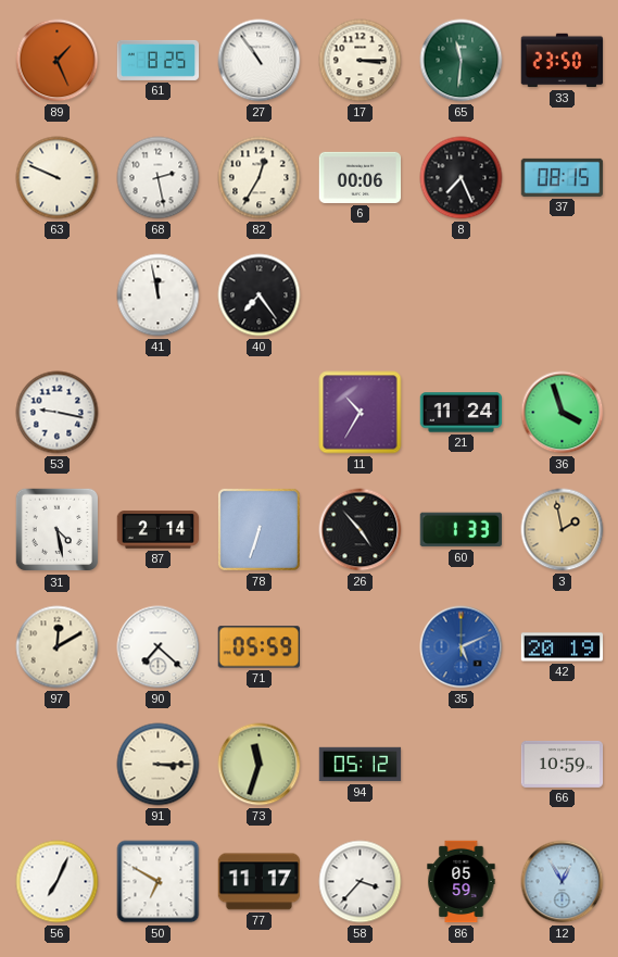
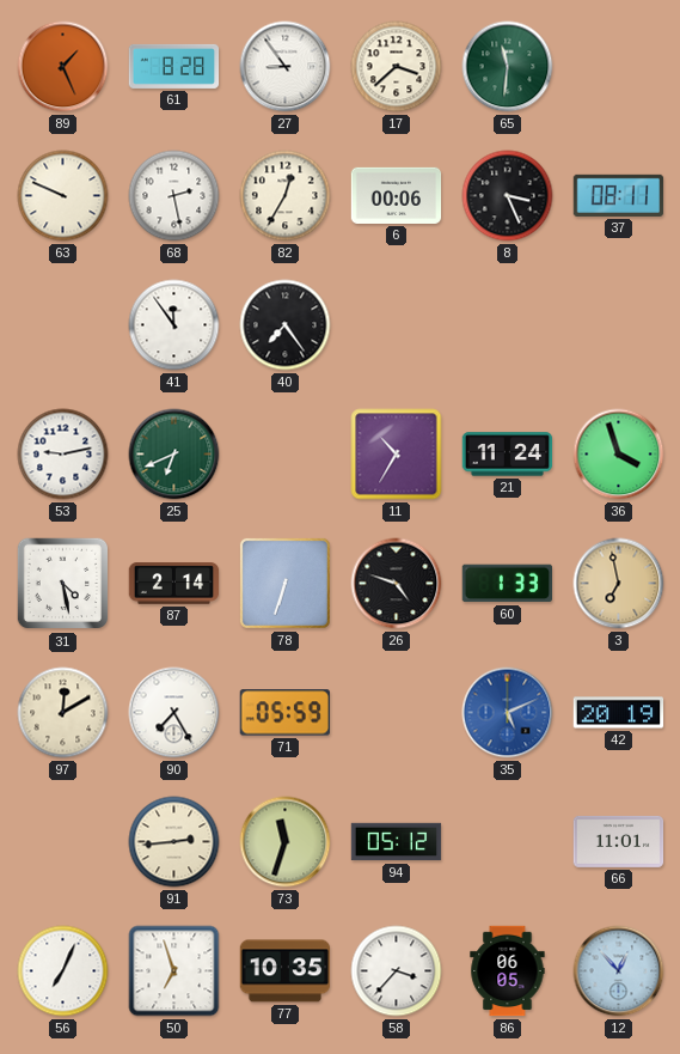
61: 8:25 -> 8:28
27: 10:54 -> 8:54
17: 3:15 -> 3:38
33: 23:50 -> none
8: 7:26 -> 3:26
37: 08:15 -> 08:11
41: 11:58 -> 11:54
53: 9:17 -> 9:13
25: none -> 6:41
26: 4:53 -> 4:48
3: 1:58 -> 6:58
90: 7:22 -> 7:25
91: 3:15 -> 2:44
66: 10:59 -> 11:01
50: 6:50 -> 6:57
77: 11:17 -> 10:35
86: 05:59 -> 06:05
12: 12:55 -> 12:53
